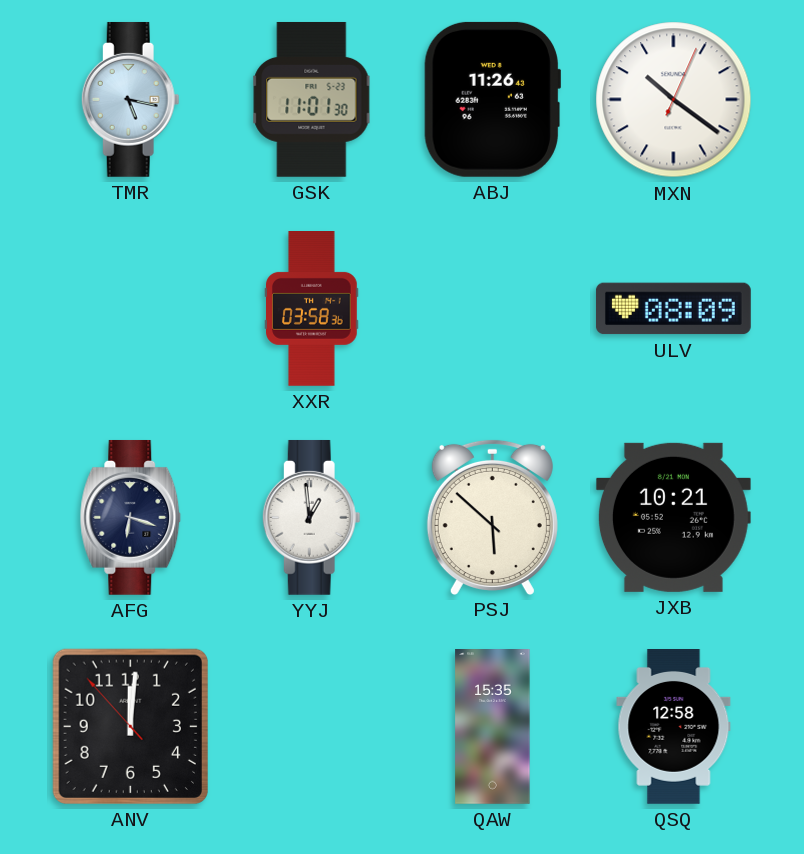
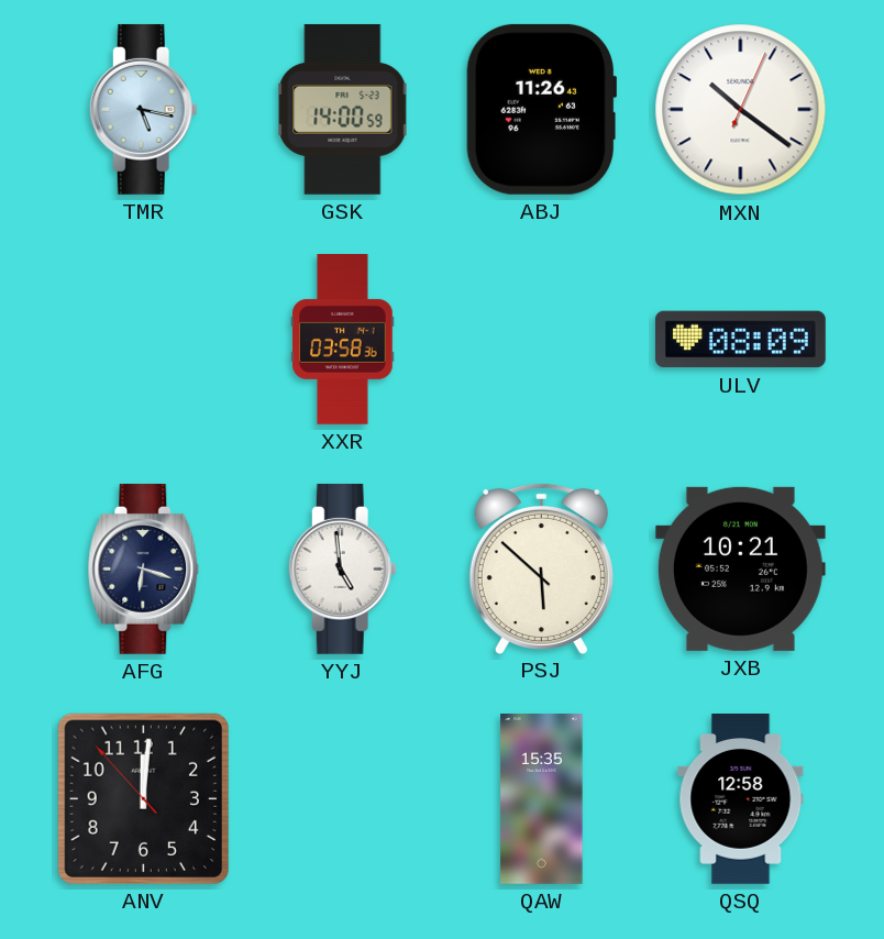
GSK: 11:01 -> 14:00
YYJ: 12:59 -> 4:59
